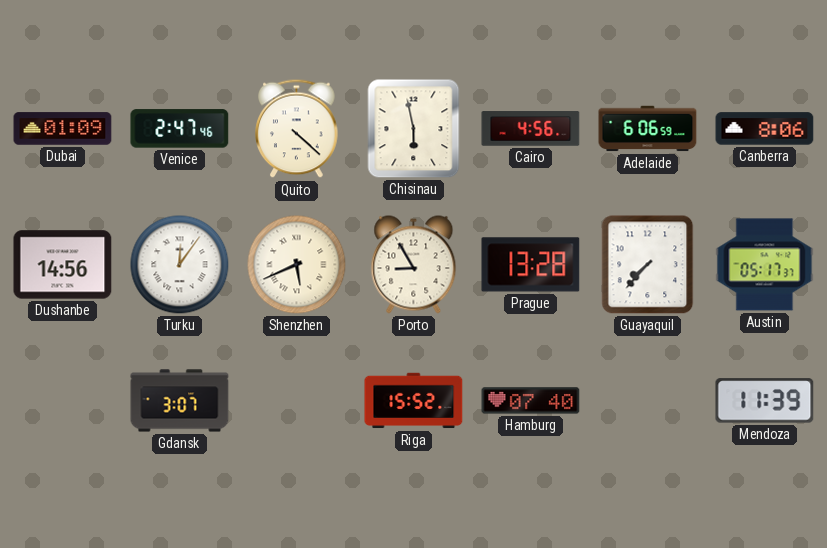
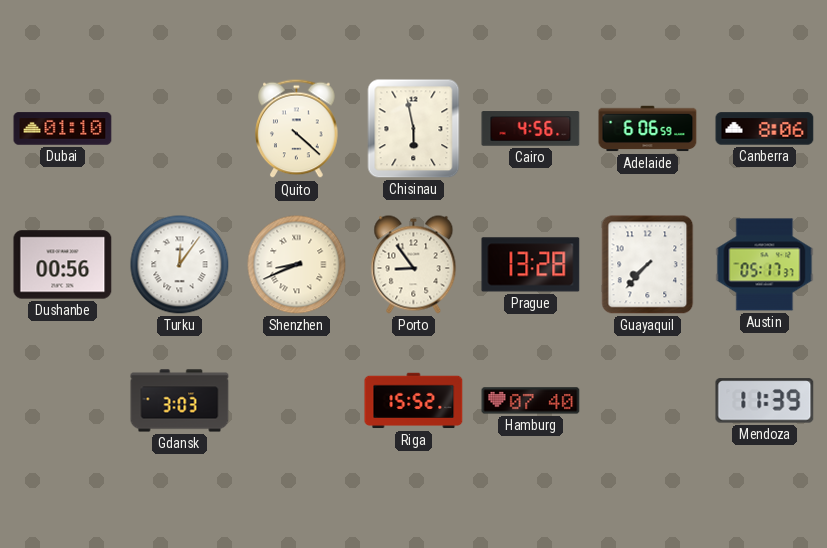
Dubai: 01:09 -> 01:10
Venice: 2:47 -> none
Dushanbe: 14:56 -> 00:56
Shenzhen: 5:41 -> 8:41
Porto: 8:55 -> 8:54
Gdansk: 3:07 -> 3:03
